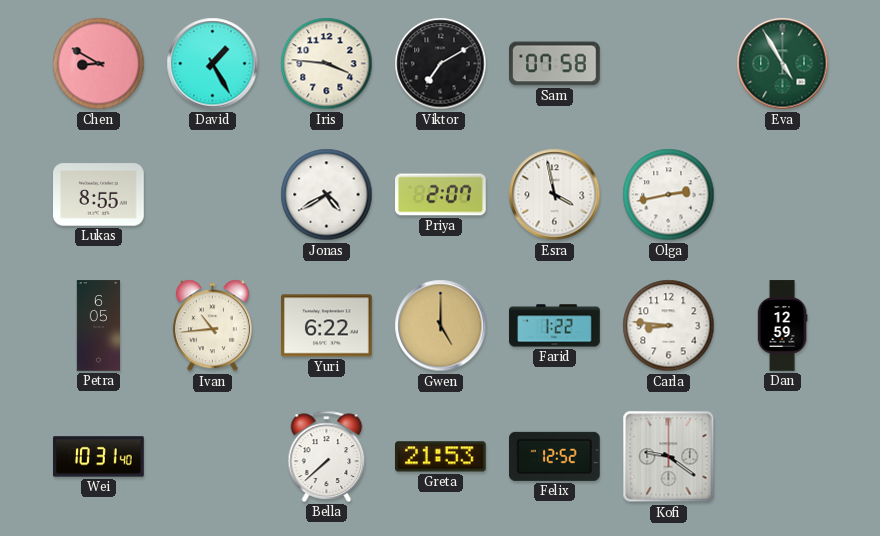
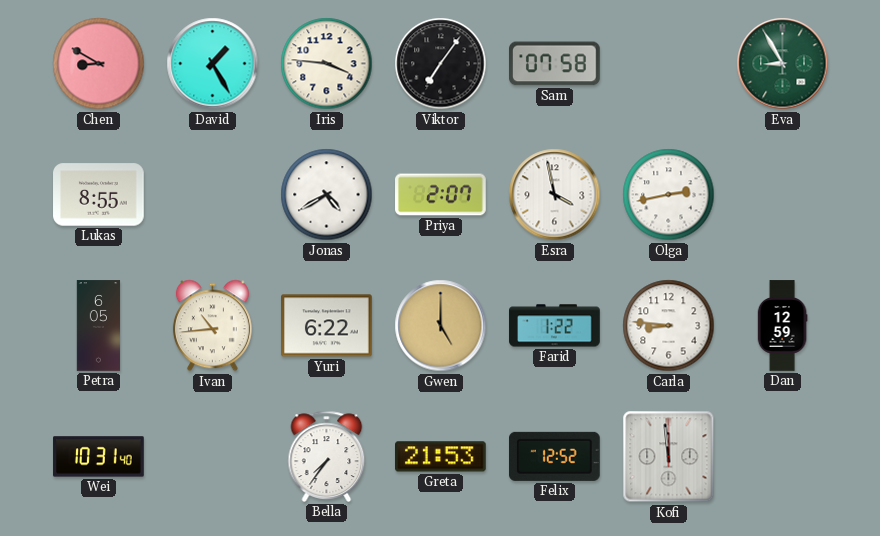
Viktor: 7:10 -> 7:06
Eva: 4:55 -> 8:55
Bella: 7:38 -> 7:36
Kofi: 9:21 -> 11:59
